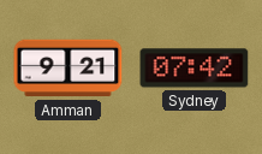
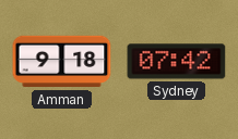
Amman: 9:21 -> 9:18
